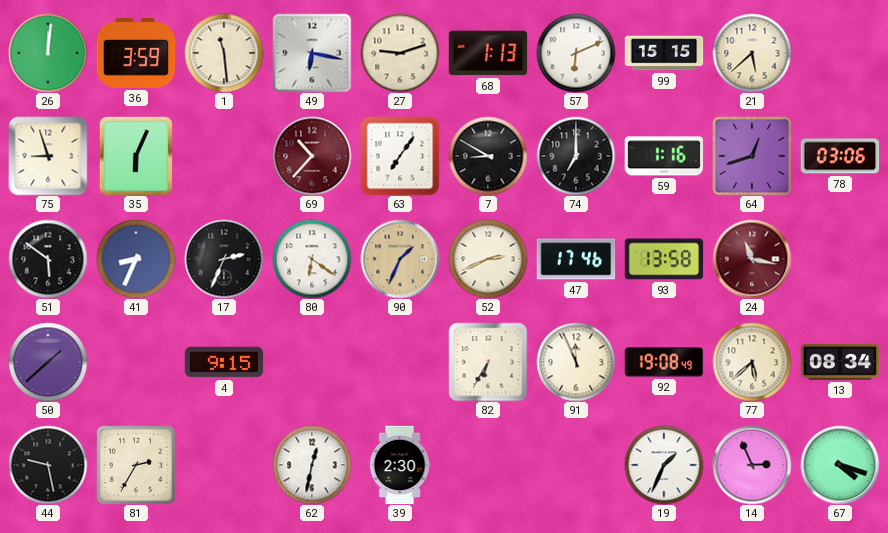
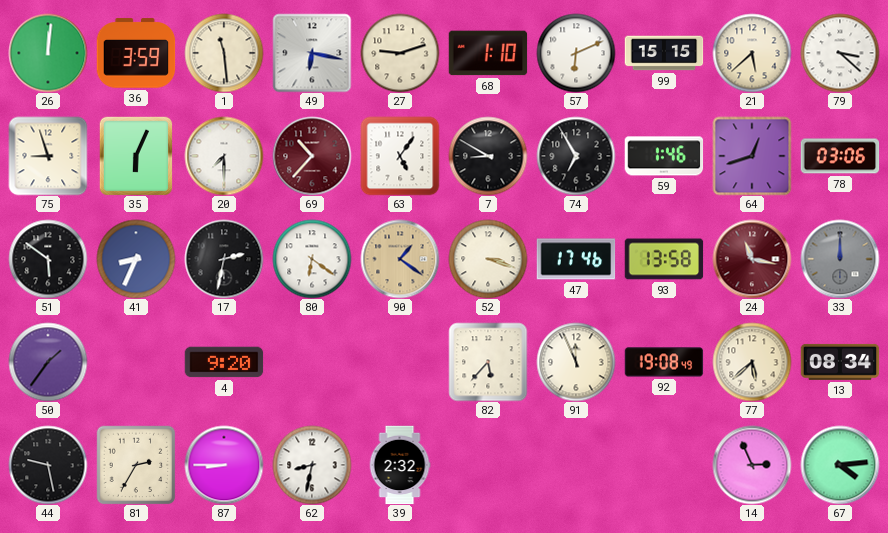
68: 1:13 -> 1:10
79: none -> 3:22
20: none -> 7:30
63: 7:06 -> 5:06
74: 7:00 -> 6:55
59: 1:16 -> 1:46
17: 2:34 -> 2:32
90: 1:34 -> 1:21
52: 2:41 -> 3:18
33: none -> 12:00
50: 1:38 -> 1:36
4: 9:15 -> 9:20
82: 6:35 -> 5:37
87: none -> 8:45
62: 12:32 -> 8:32
39: 2:30 -> 2:32
19: 1:34 -> none
67: 4:18 -> 4:14
